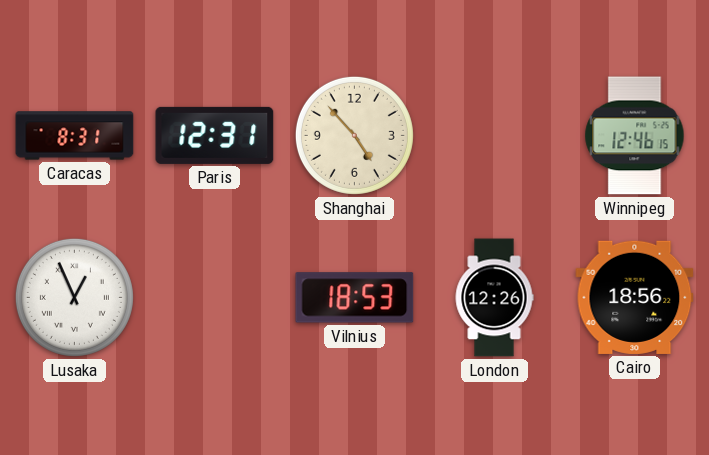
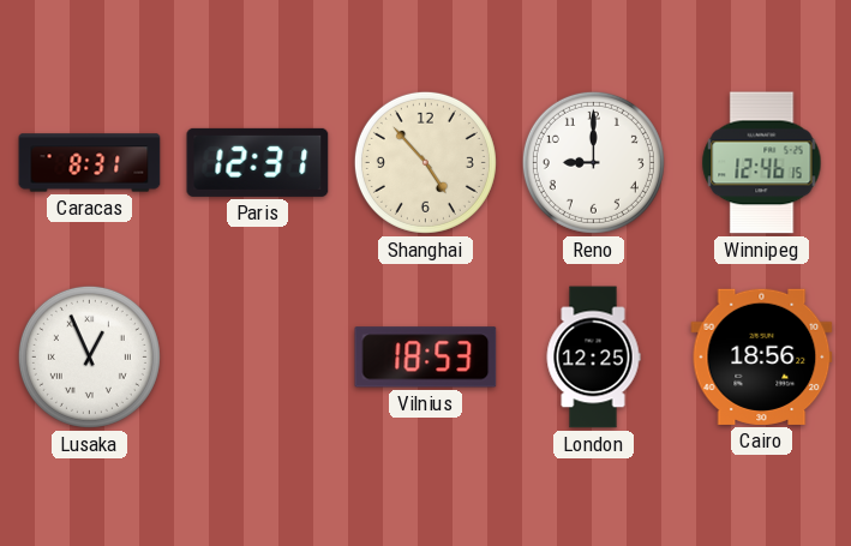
Reno: none -> 9:00
London: 12:26 -> 12:25
